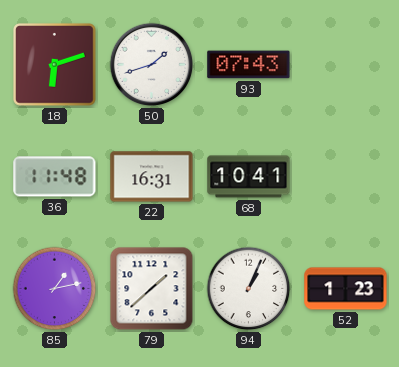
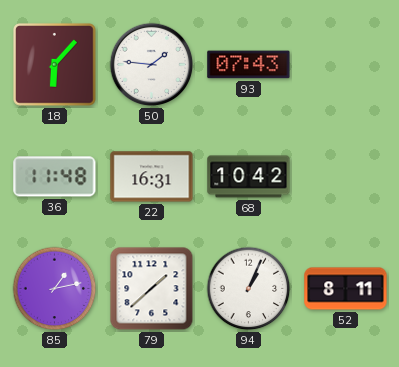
18: 6:12 -> 6:07
50: 1:42 -> 1:46
68: 10:41 -> 10:42
52: 1:23 -> 8:11
